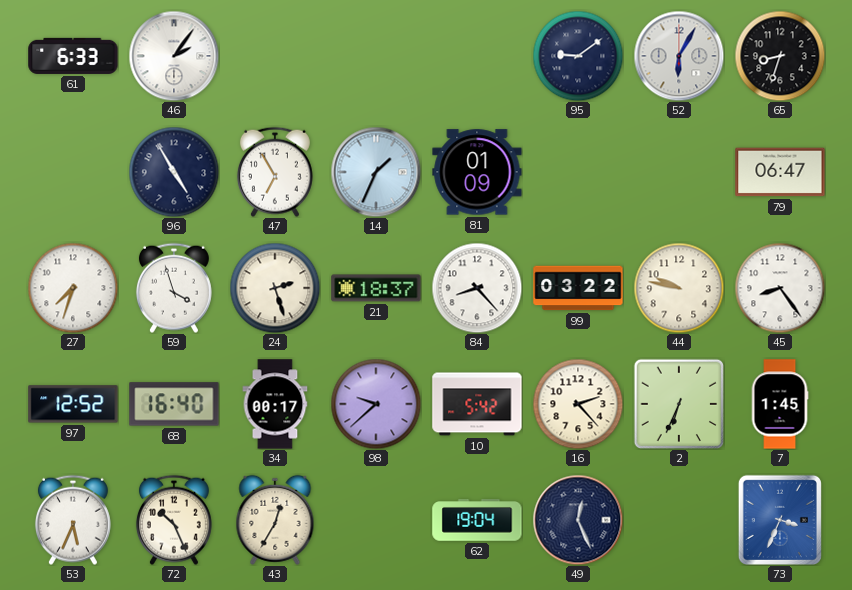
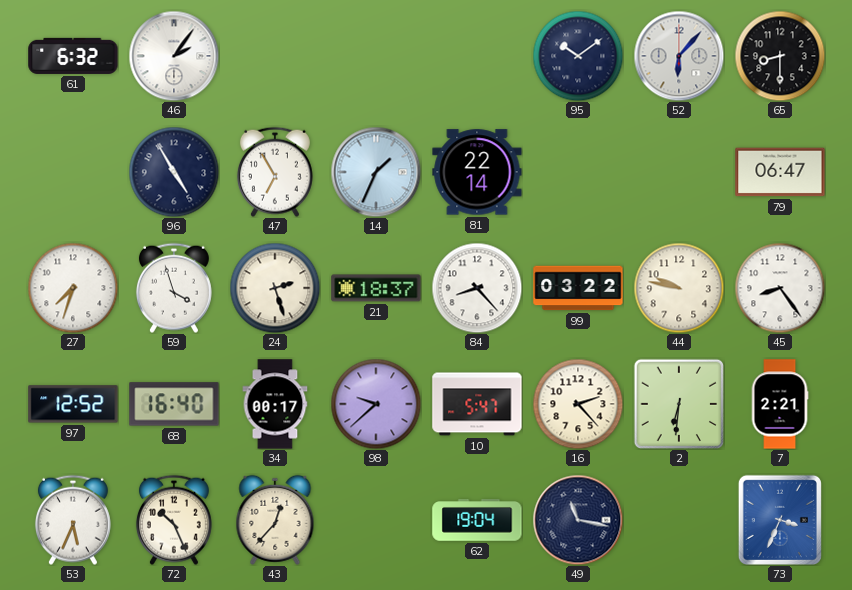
61: 6:33 -> 6:32
95: 9:09 -> 10:09
52: 6:05 -> 6:07
65: 8:33 -> 8:30
81: 01:09 -> 22:14
10: 5:42 -> 5:47
2: 6:34 -> 6:31
7: 1:45 -> 2:21
43: 12:35 -> 12:37
49: 12:26 -> 11:17
